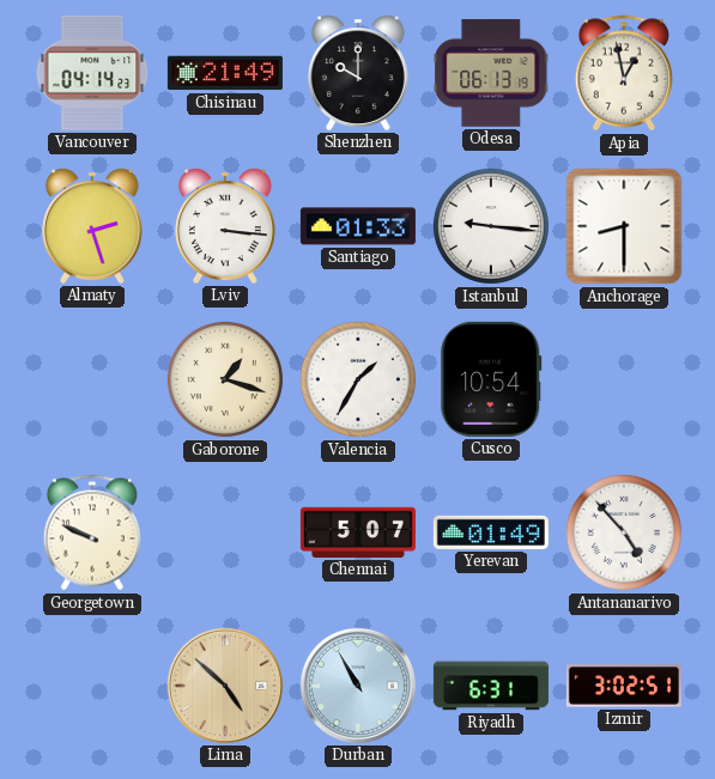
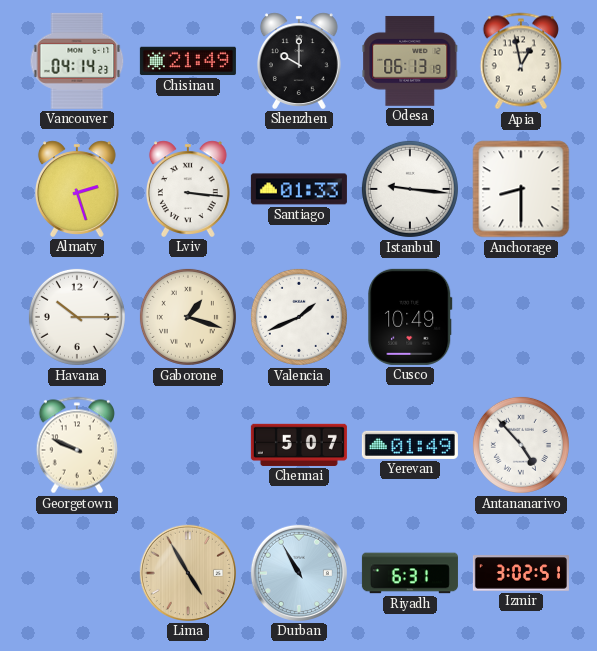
Havana: none -> 10:15
Valencia: 1:35 -> 1:41
Cusco: 10:54 -> 10:49
Lima: 4:52 -> 4:55
